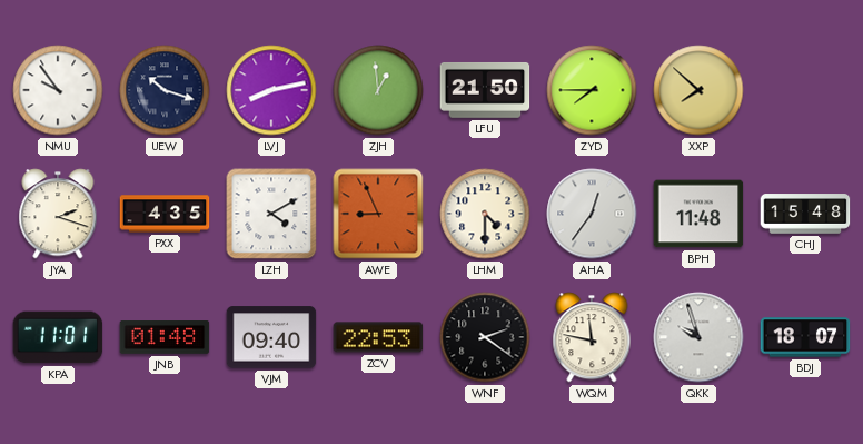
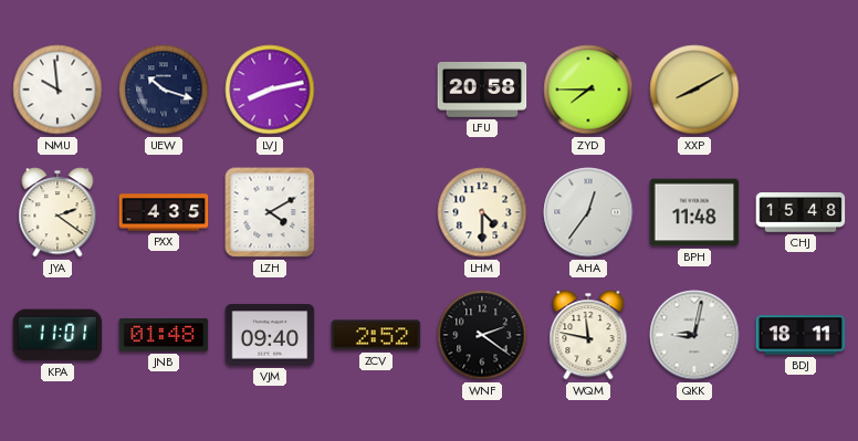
NMU: 9:54 -> 9:59
ZJH: 12:59 -> none
LFU: 21:50 -> 20:58
XXP: 7:52 -> 8:10
JYA: 2:18 -> 2:21
AWE: 8:56 -> none
ZCV: 22:53 -> 2:52
QKK: 9:57 -> 9:02
BDJ: 18:07 -> 18:11
